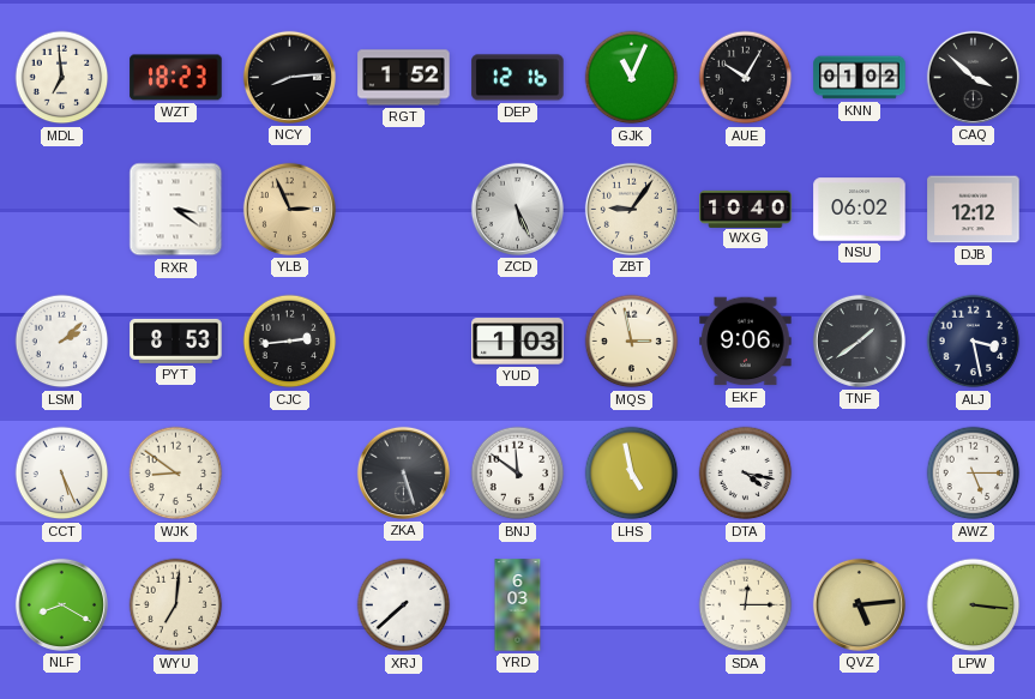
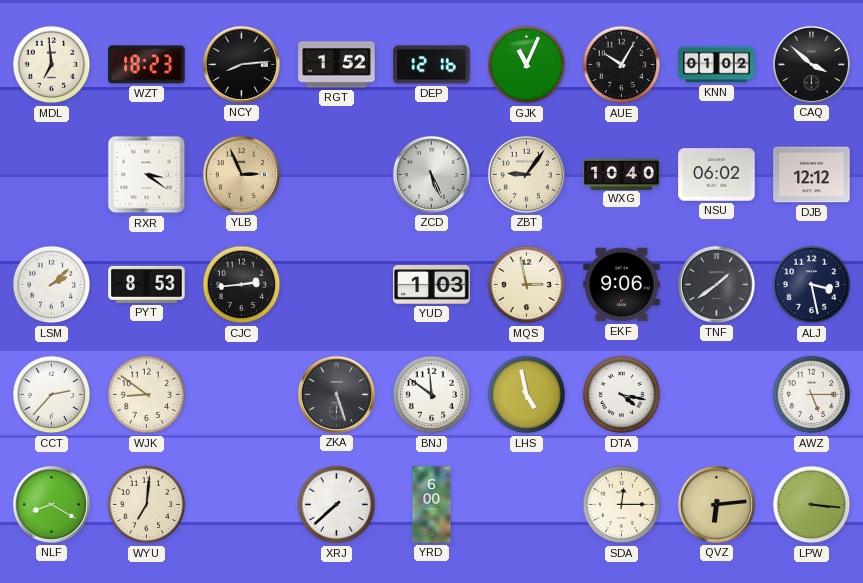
CCT: 5:26 -> 2:37
YRD: 6:03 -> 6:00
QVZ: 5:14 -> 6:14
